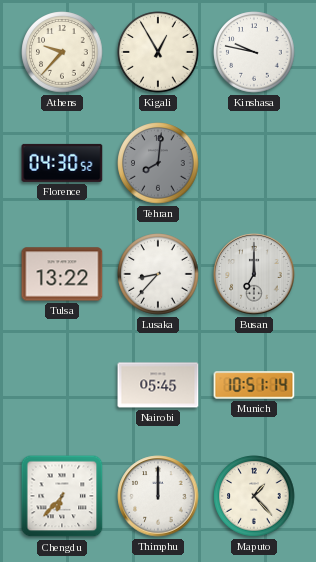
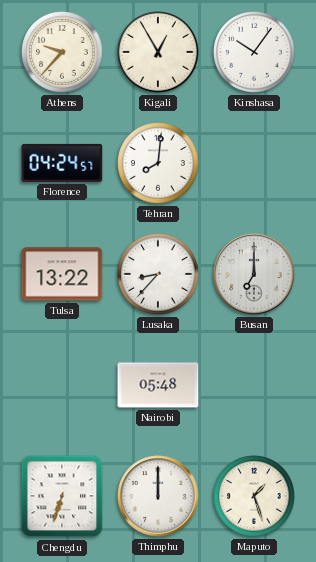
Kinshasa: 9:47 -> 10:06
Florence: 04:30 -> 04:24
Tehran dial: grey -> white
Nairobi: 05:45 -> 05:48
Munich: 10:51 -> none
Chengdu: 6:37 -> 6:33
Maputo: 1:23 -> 1:27
